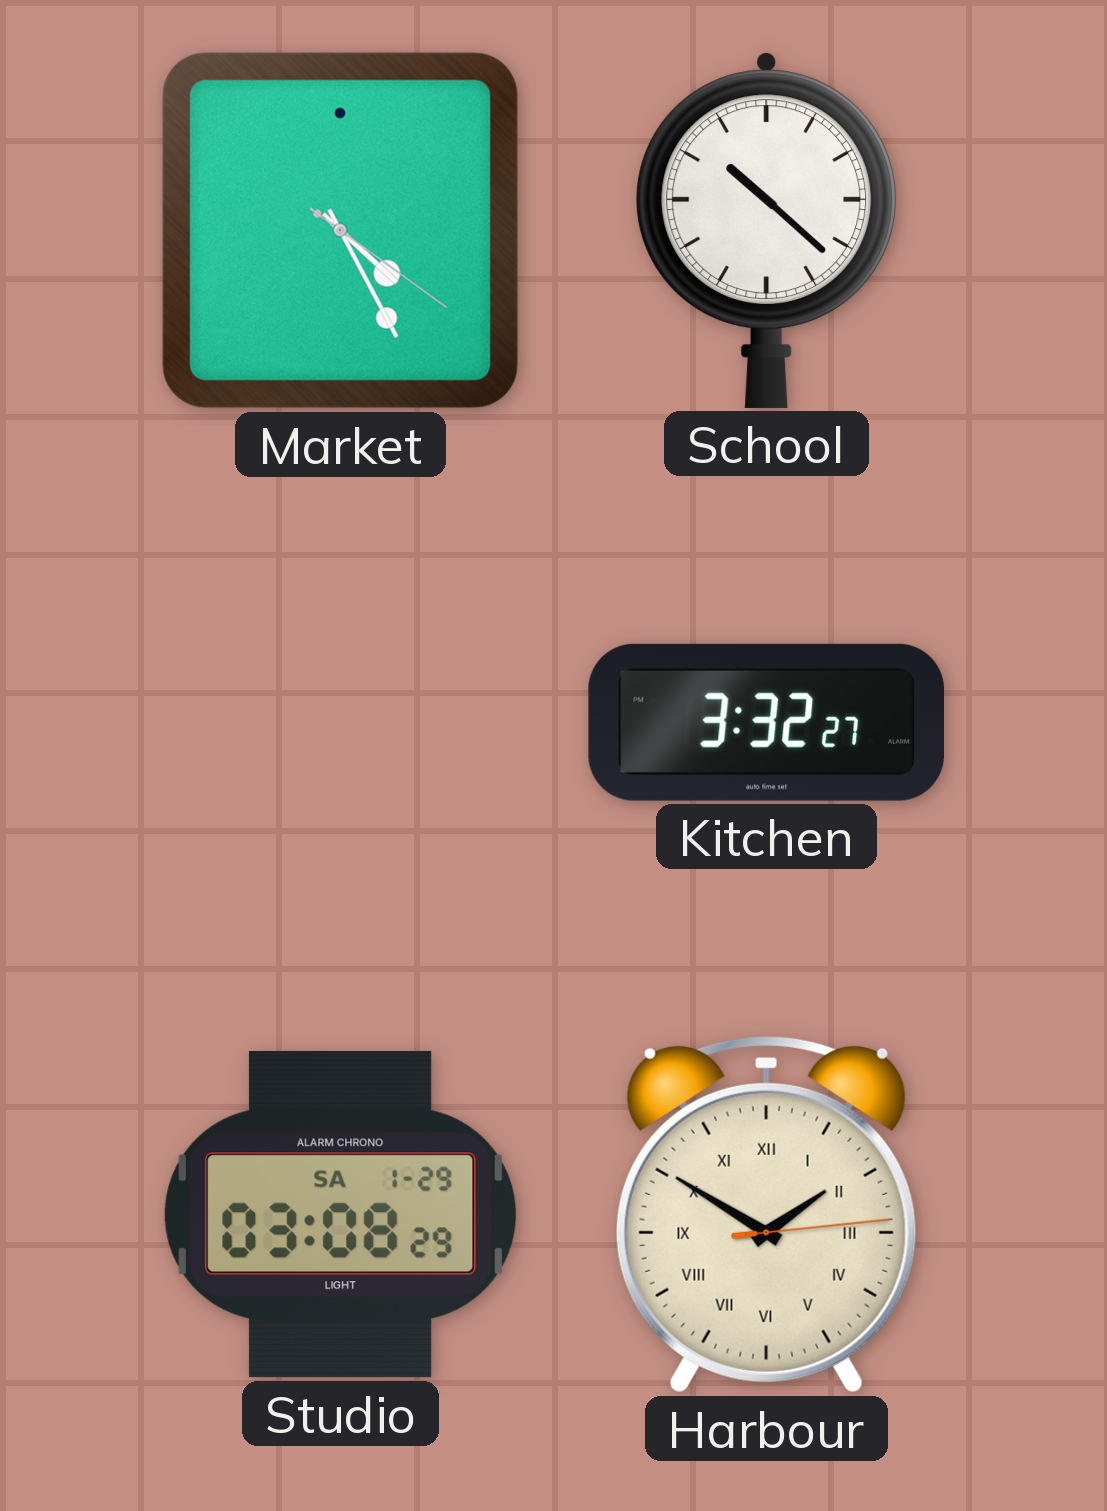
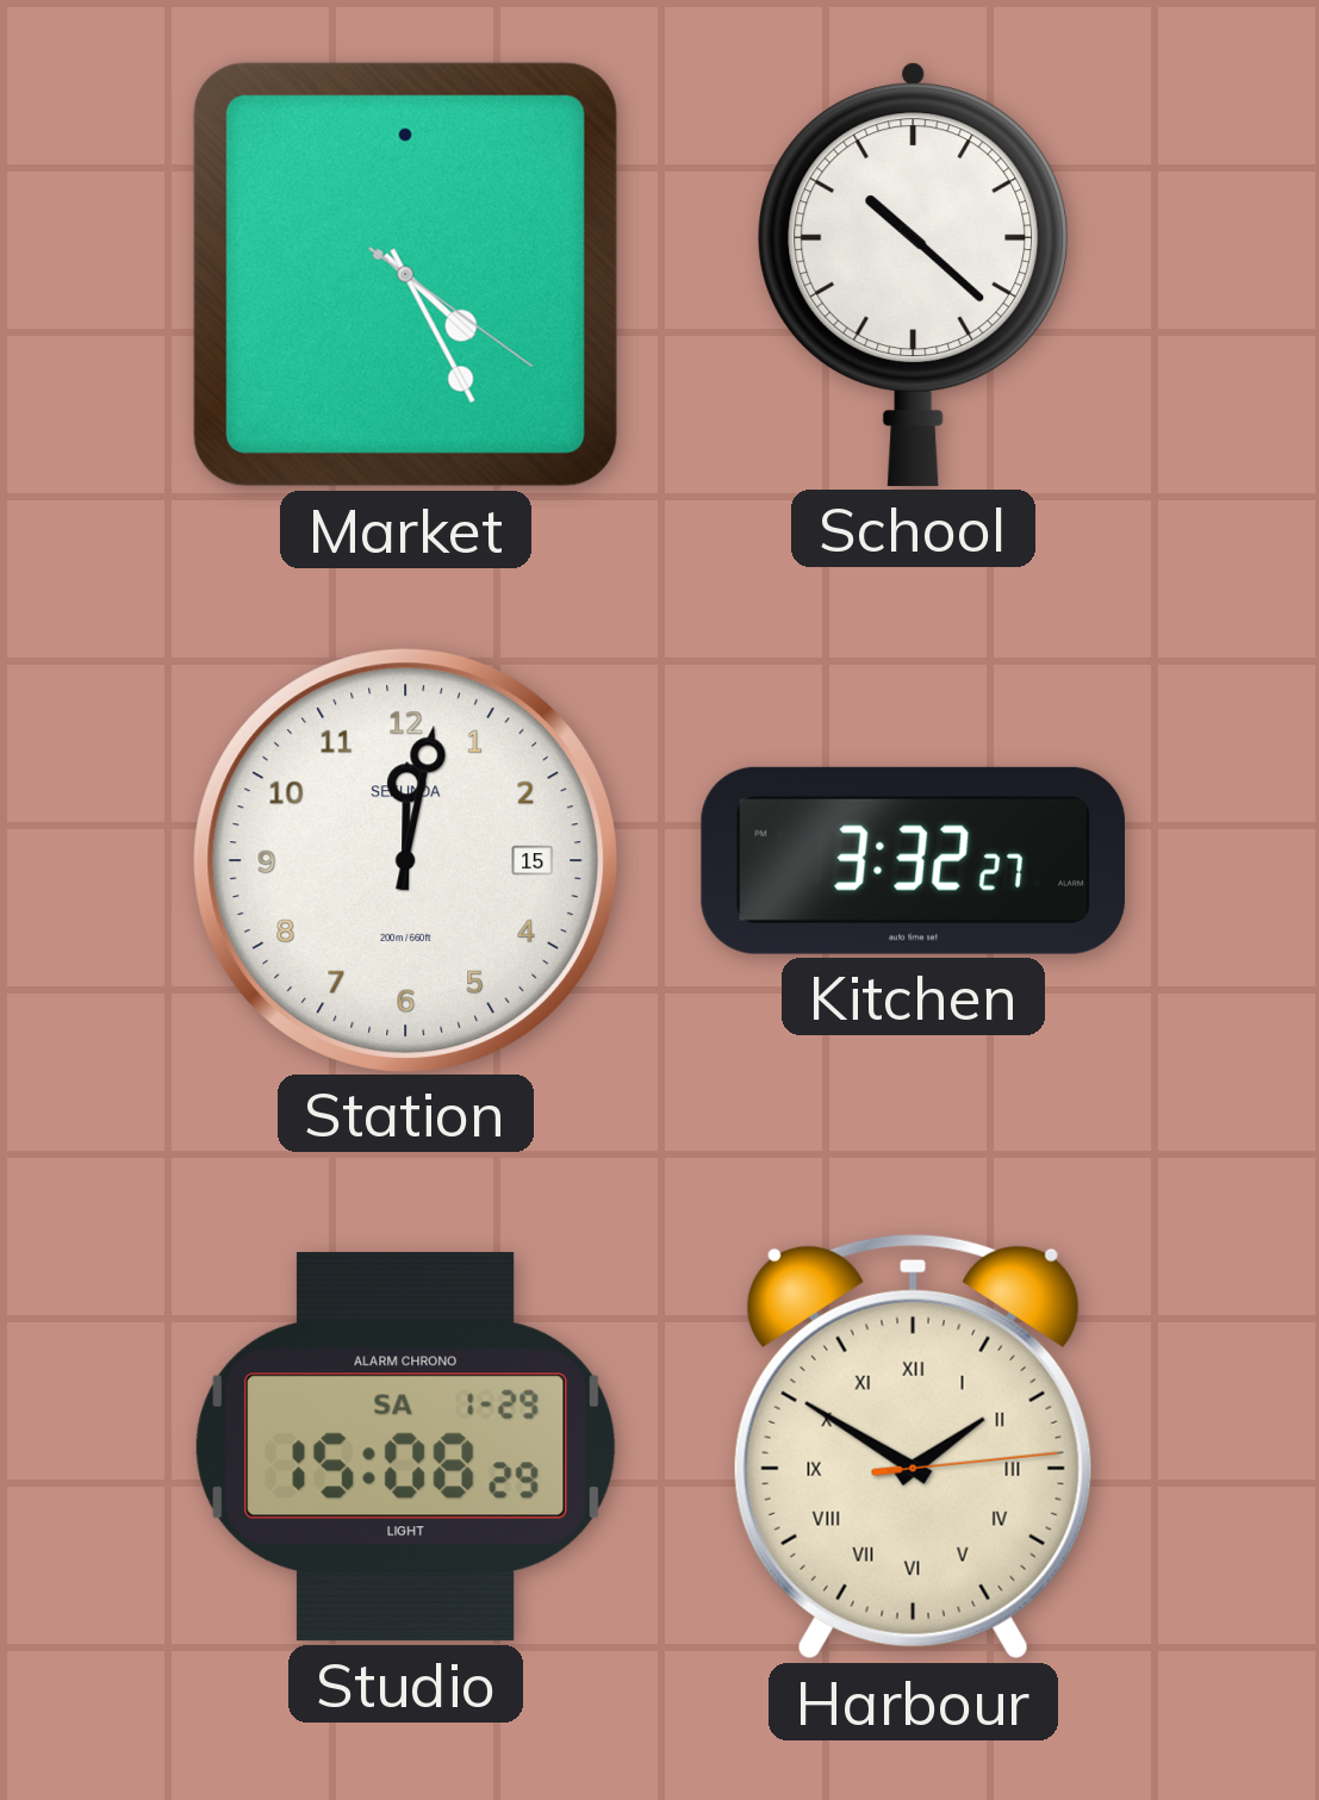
Station: none -> 12:02
Studio: 03:08 -> 15:08
